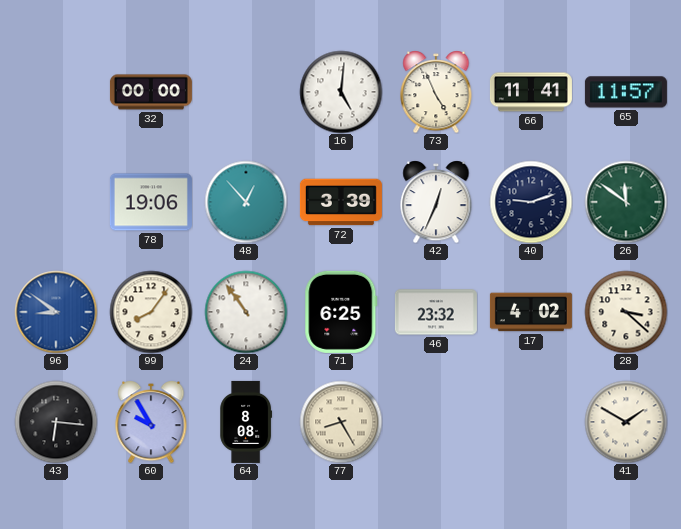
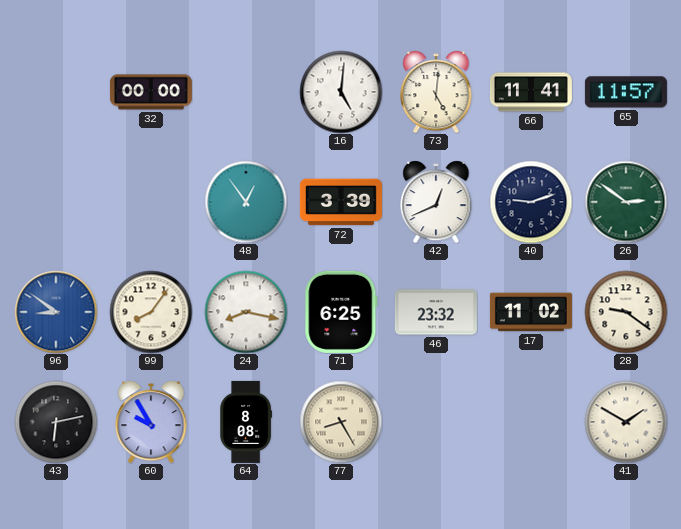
73: 4:56 -> 5:01
78: 19:06 -> none
48: 12:53 -> 12:54
42: 12:34 -> 12:41
26: 11:51 -> 2:51
24: 10:54 -> 8:17
17: 4:02 -> 11:02
28: 3:22 -> 9:21
43: 6:16 -> 6:13
